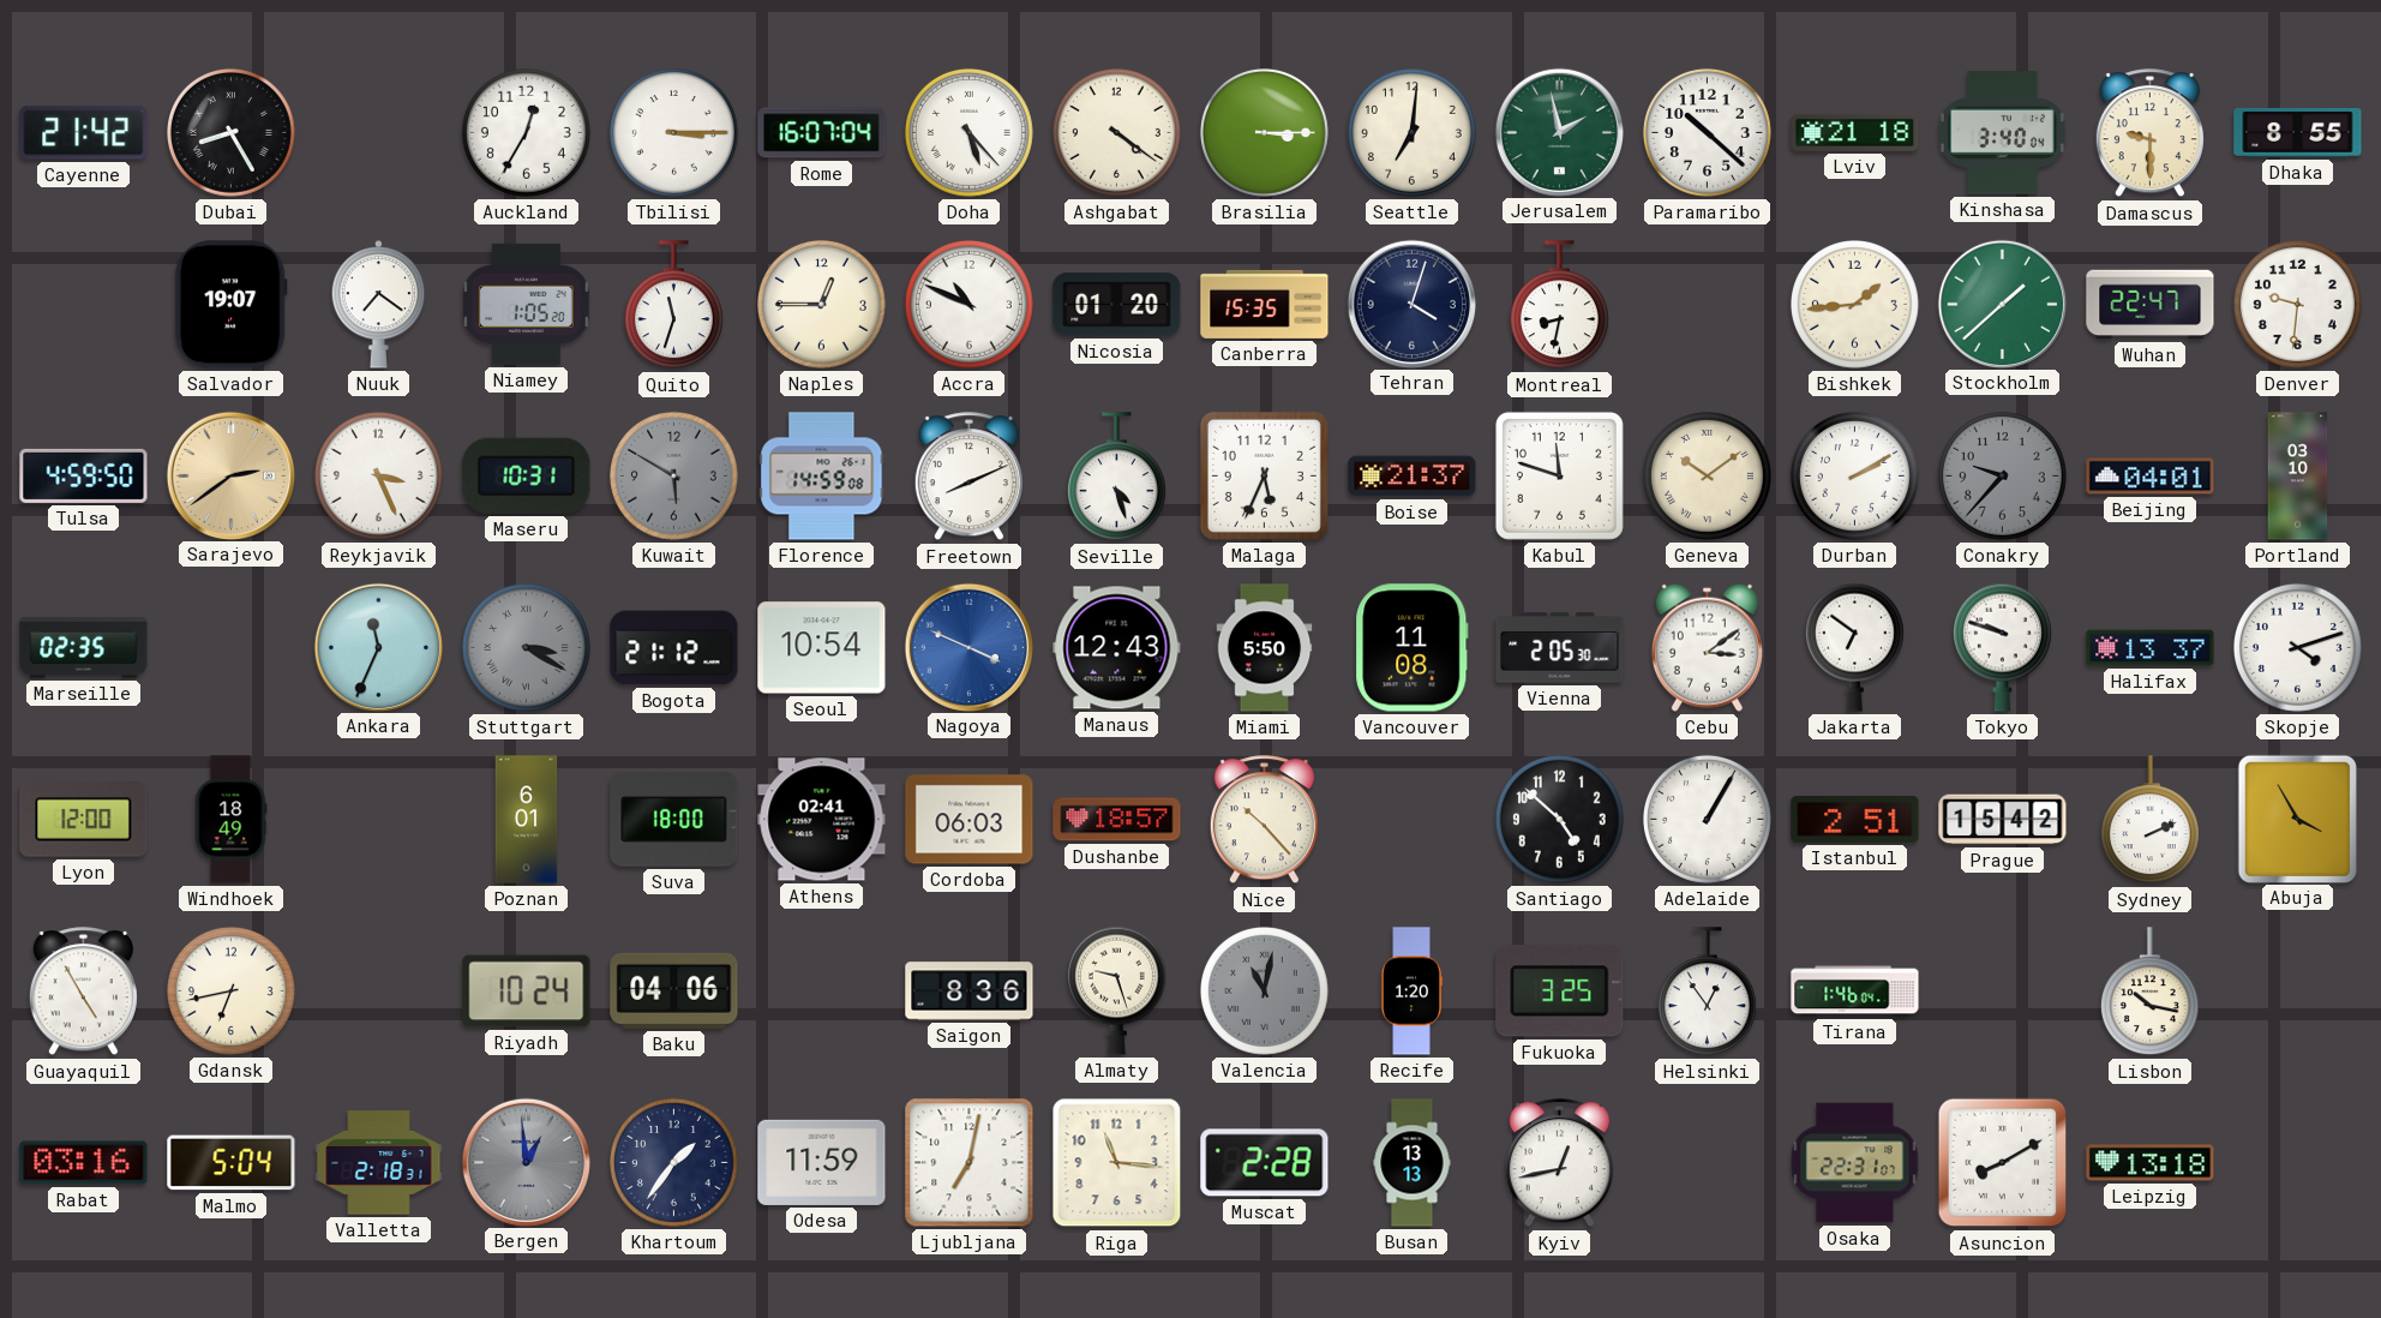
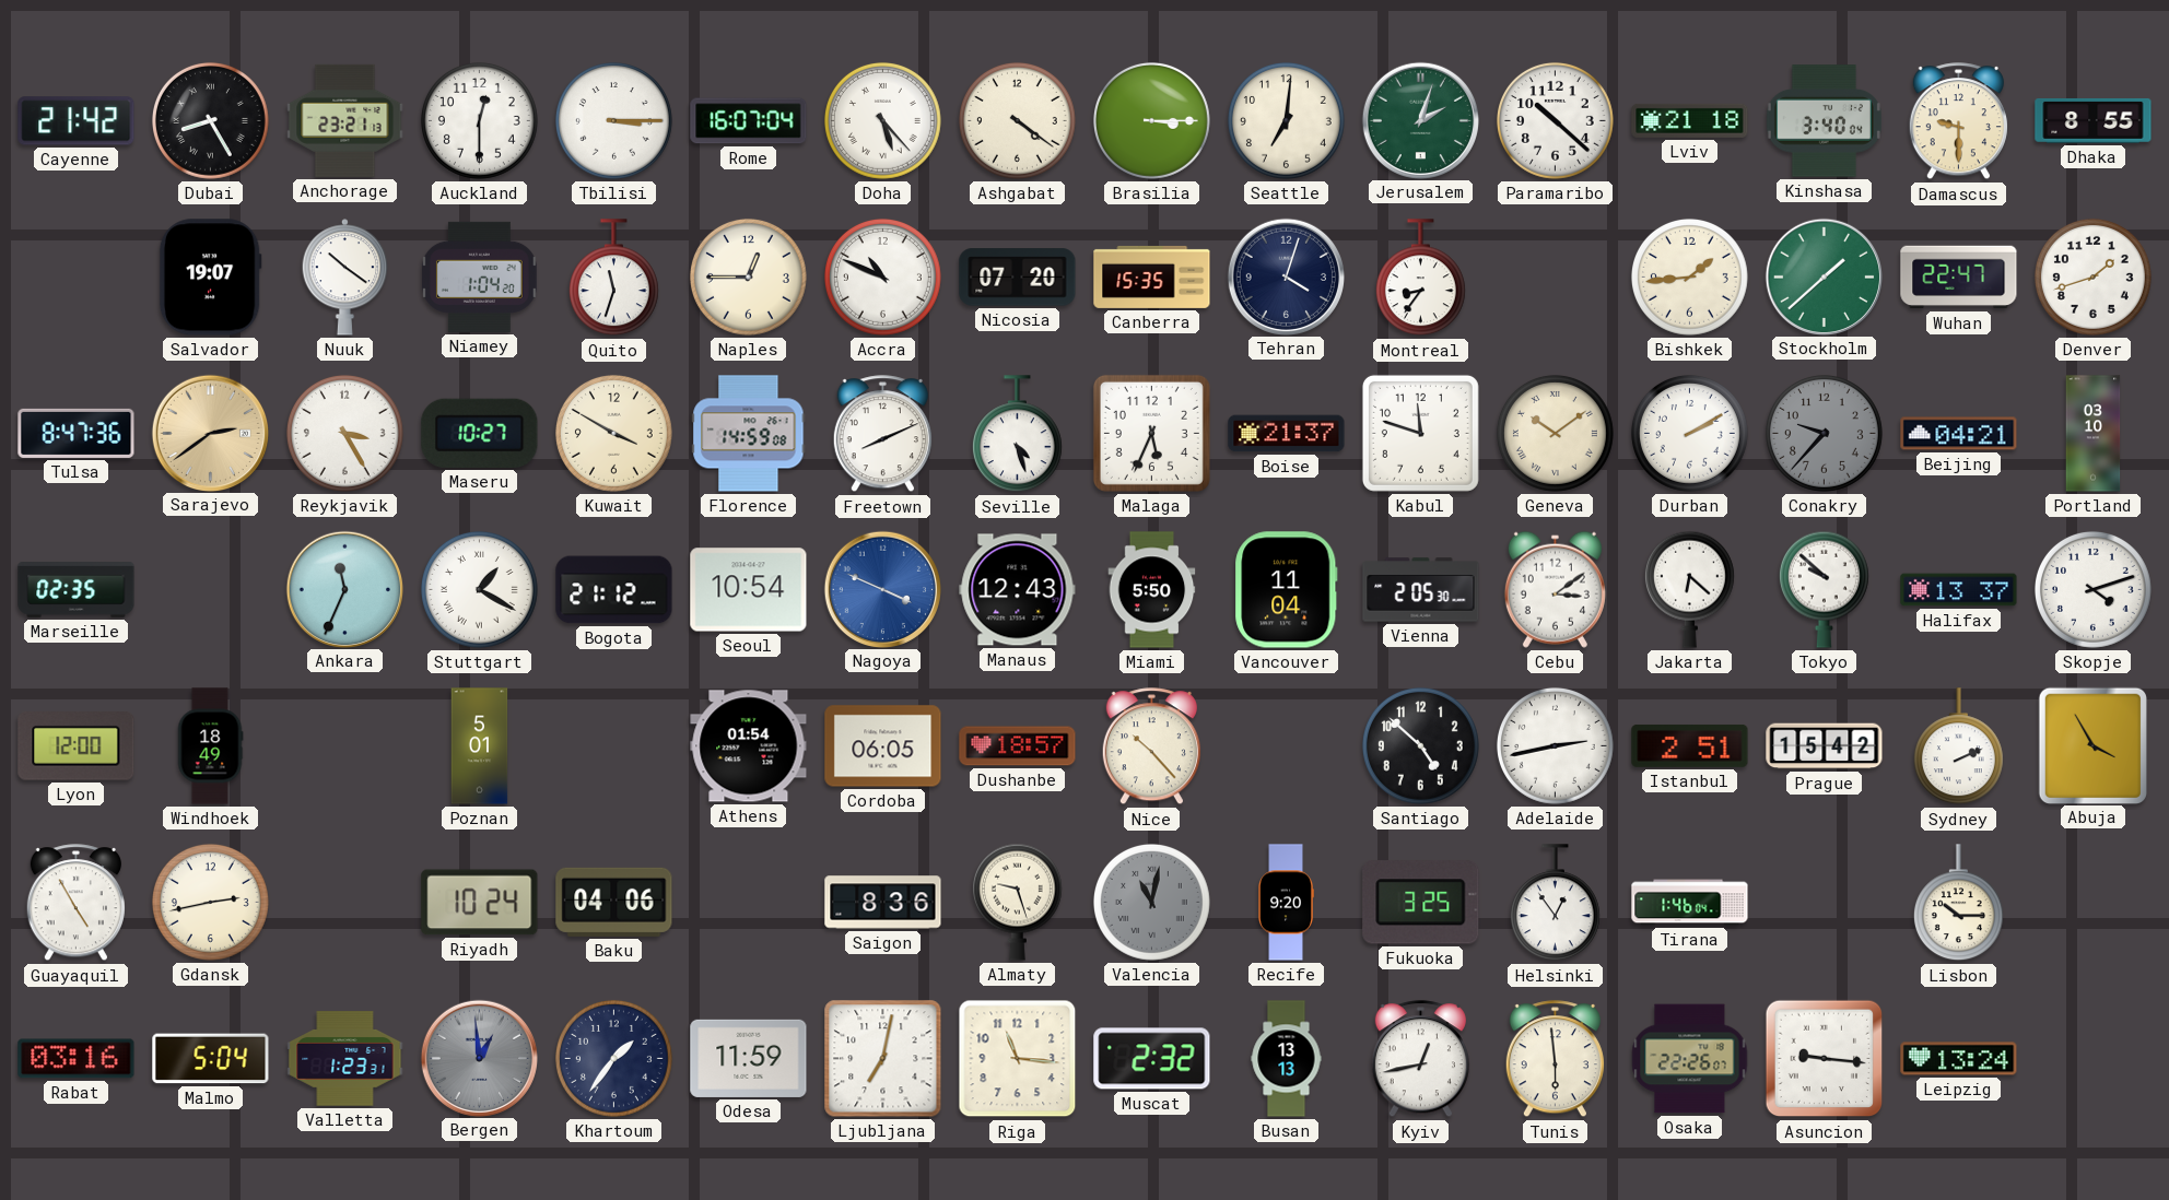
Anchorage: none -> 23:21
Auckland: 12:35 -> 12:30
Jerusalem: 1:58 -> 2:03
Nuuk: 7:21 -> 10:21
Niamey: 1:05 -> 1:04
Nicosia: 01:20 -> 07:20
Montreal: 8:32 -> 8:36
Denver: 9:31 -> 1:42
Tulsa: 4:59 -> 8:47
Reykjavik: 3:26 -> 3:25
Maseru: 10:31 -> 10:27
Kuwait: 5:50 -> 3:50
Kuwait dial: grey -> cream
Beijing: 04:01 -> 04:21
Stuttgart: 3:20 -> 1:20
Stuttgart dial: grey -> white
Vancouver: 11:08 -> 11:04
Jakarta: 6:51 -> 6:22
Tokyo: 9:48 -> 9:52
Poznan: 6:01 -> 5:01
Suva: 18:00 -> none
Athens: 02:41 -> 01:54
Cordoba: 06:03 -> 06:05
Adelaide: 1:05 -> 2:43
Gdansk: 6:43 -> 2:43
Recife: 1:20 -> 9:20
Lisbon: 10:17 -> 10:15
Valletta: 2:18 -> 1:23
Muscat: 2:28 -> 2:32
Tunis: none -> 5:59
Osaka: 22:31 -> 22:26
Asuncion: 8:10 -> 9:16
Leipzig: 13:18 -> 13:24
